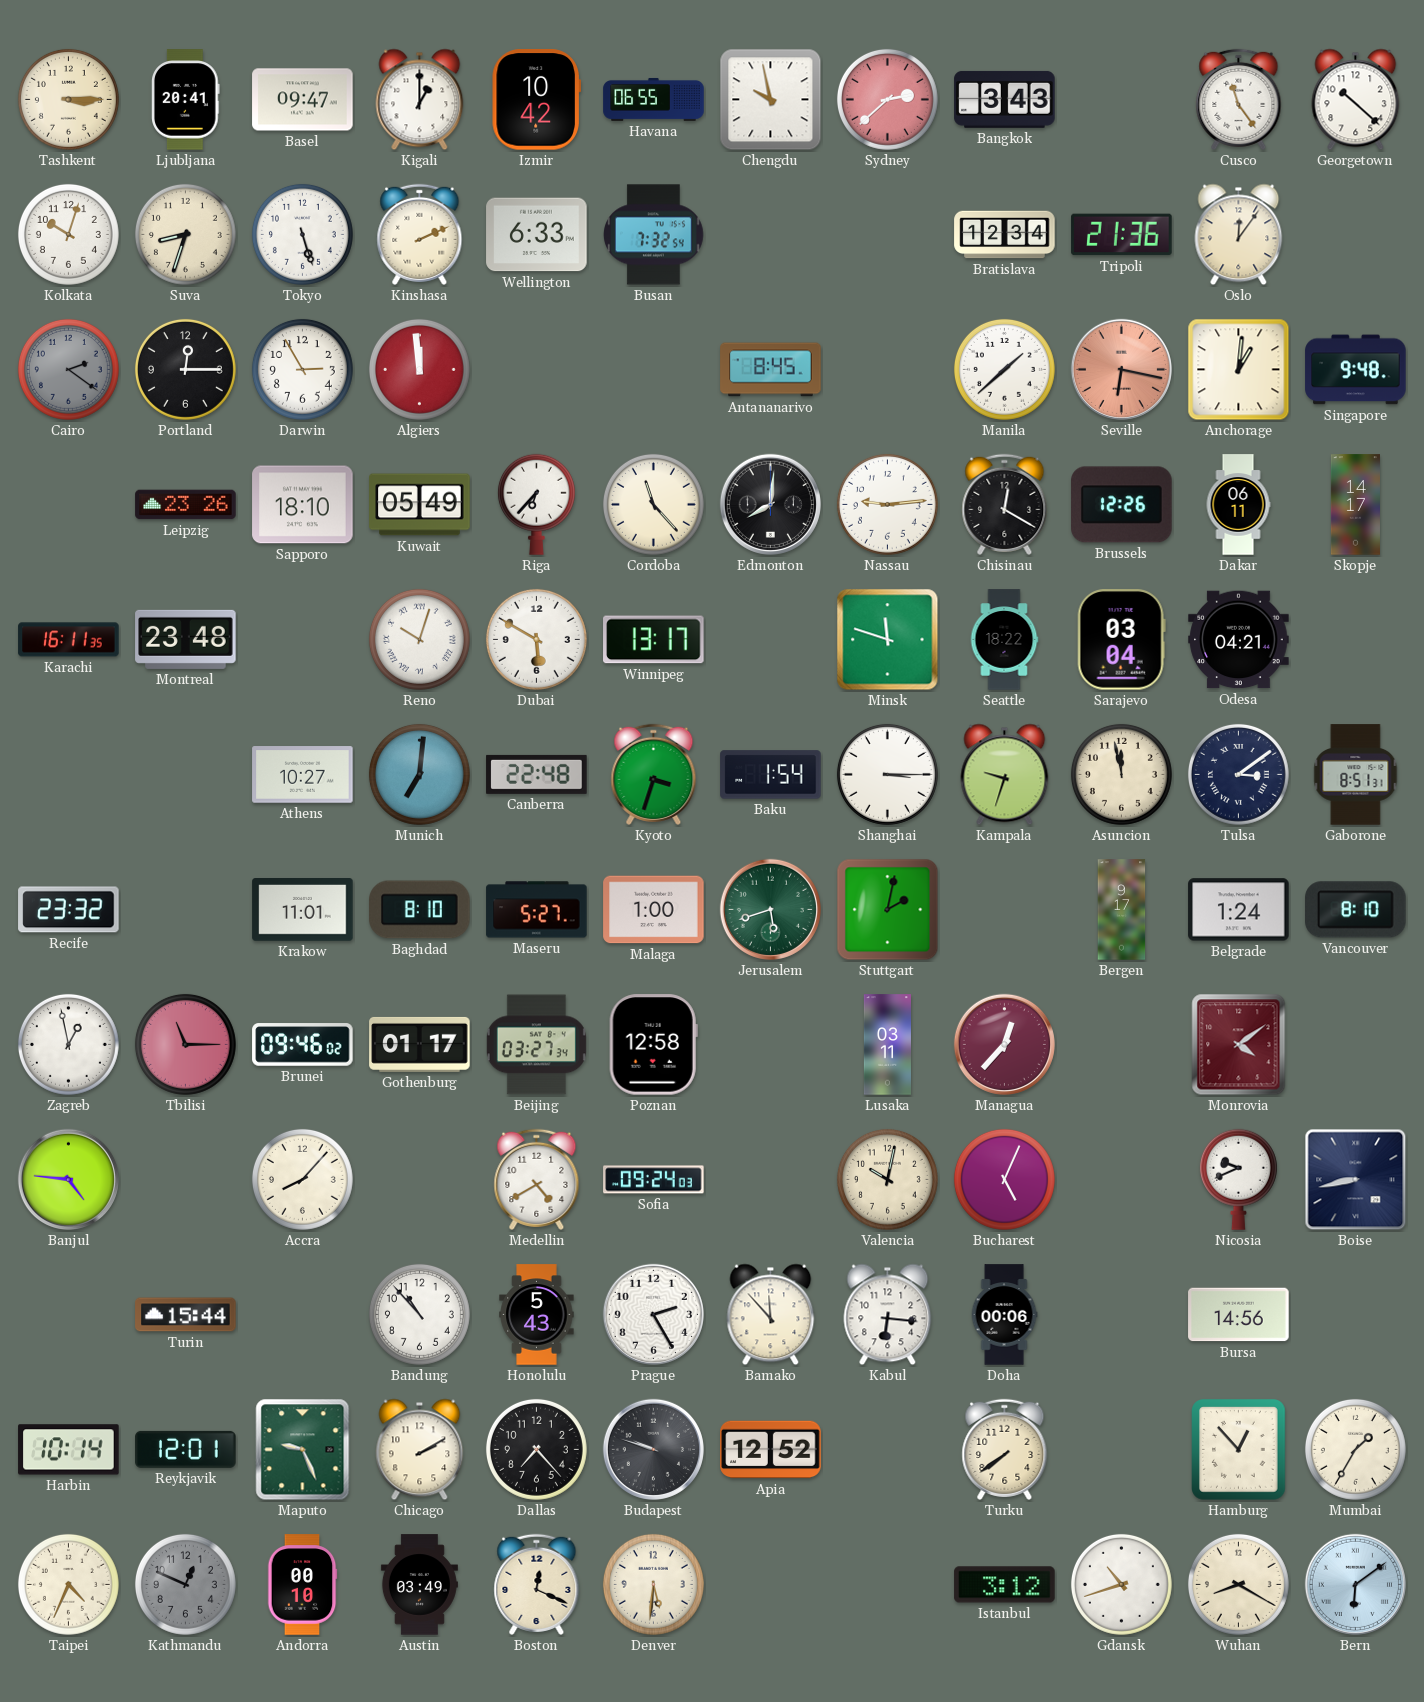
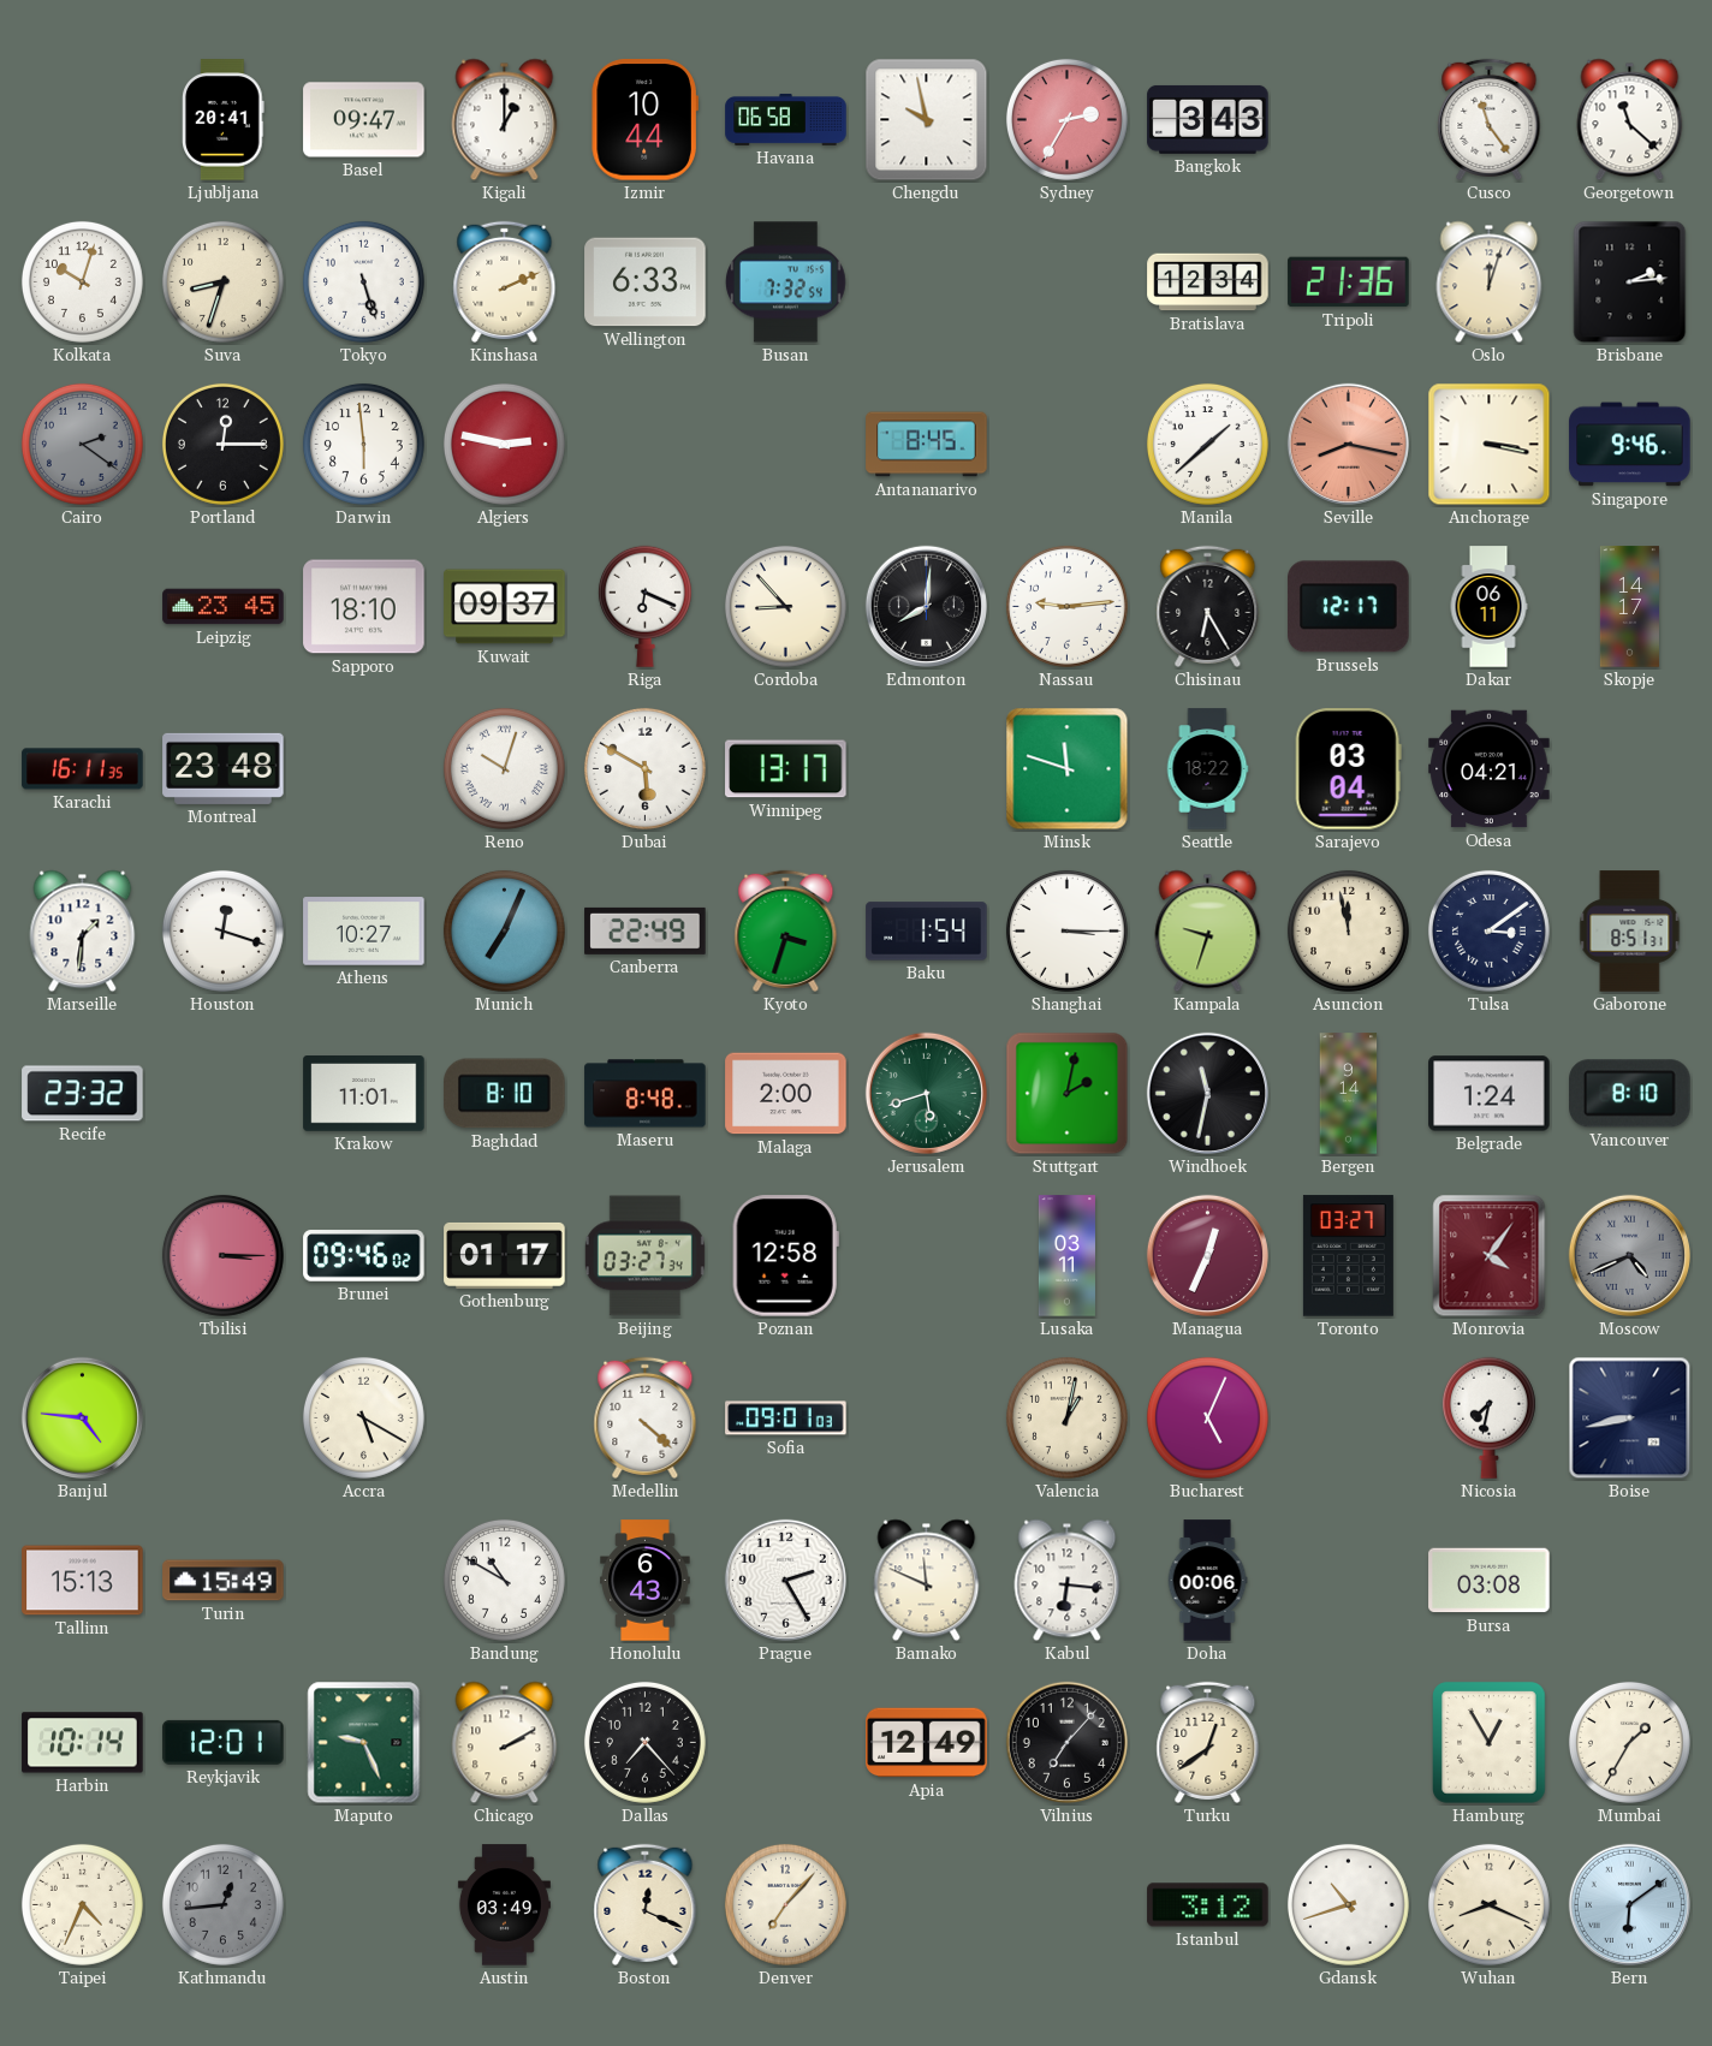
Tashkent: 3:15 -> none
Izmir: 10:42 -> 10:44
Havana: 06:55 -> 06:58
Sydney: 2:38 -> 2:35
Georgetown: 10:22 -> 11:22
Oslo: 12:06 -> 12:03
Brisbane: none -> 2:14
Darwin: 2:55 -> 5:59
Algiers: 11:59 -> 2:47
Seville: 6:17 -> 8:17
Anchorage: 1:01 -> 3:17
Singapore: 9:48 -> 9:46
Leipzig: 23:26 -> 23:45
Kuwait: 05:49 -> 09:37
Riga: 6:37 -> 6:19
Cordoba: 11:23 -> 8:53
Chisinau: 12:20 -> 6:25
Brussels: 12:26 -> 12:17
Marseille: none -> 1:31
Houston: none -> 12:18
Munich: 7:01 -> 7:04
Canberra: 22:48 -> 22:49
Maseru: 5:27 -> 8:48
Malaga: 1:00 -> 2:00
Windhoek: none -> 11:32
Bergen: 9:17 -> 9:14
Zagreb: 12:58 -> none
Tbilisi: 11:15 -> 3:15
Managua: 12:37 -> 12:34
Toronto: none -> 03:27
Monrovia: 4:09 -> 4:06
Moscow: none -> 4:41
Accra: 8:07 -> 5:20
Medellin: 4:40 -> 4:22
Sofia: 09:24 -> 09:01
Valencia: 10:02 -> 1:02
Nicosia: 9:41 -> 7:32
Tallinn: none -> 15:13
Turin: 15:44 -> 15:49
Bandung: 10:53 -> 10:50
Honolulu: 5:43 -> 6:43
Bamako: 11:53 -> 11:49
Bursa: 14:56 -> 03:08
Budapest: 9:48 -> none
Apia: 12:52 -> 12:49
Vilnius: none -> 7:07
Turku: 7:39 -> 12:39
Hamburg: 12:53 -> 12:55
Kathmandu: 12:49 -> 12:44
Andorra: 00:10 -> none
Denver: 5:31 -> 7:07
Wuhan: 8:20 -> 8:19
